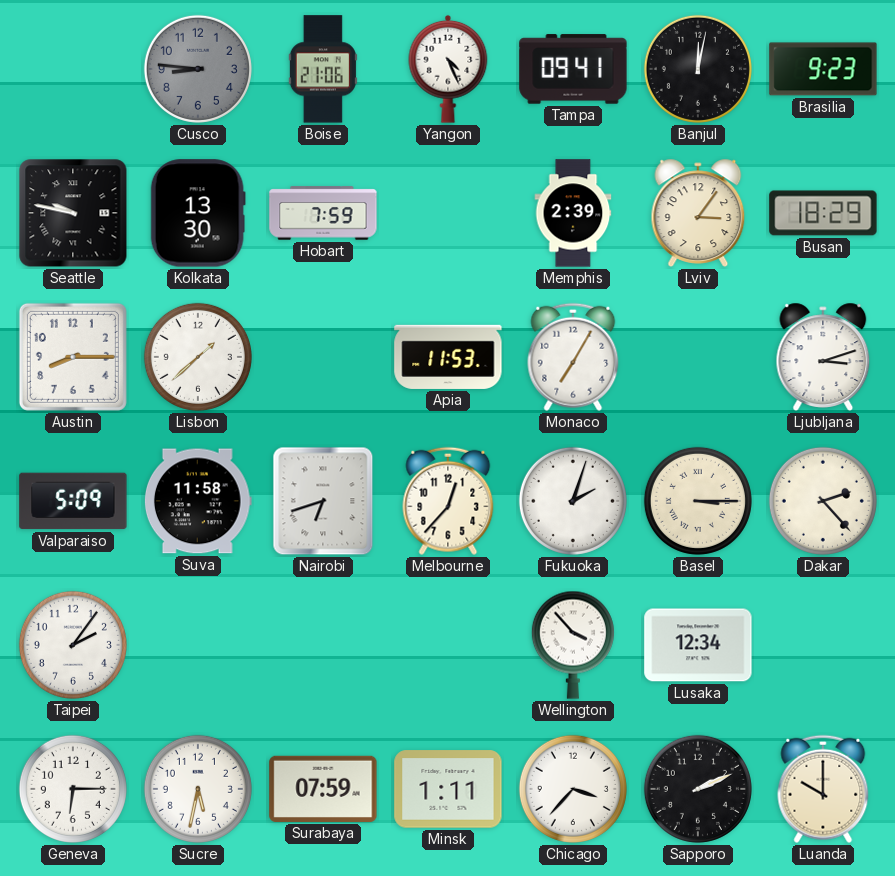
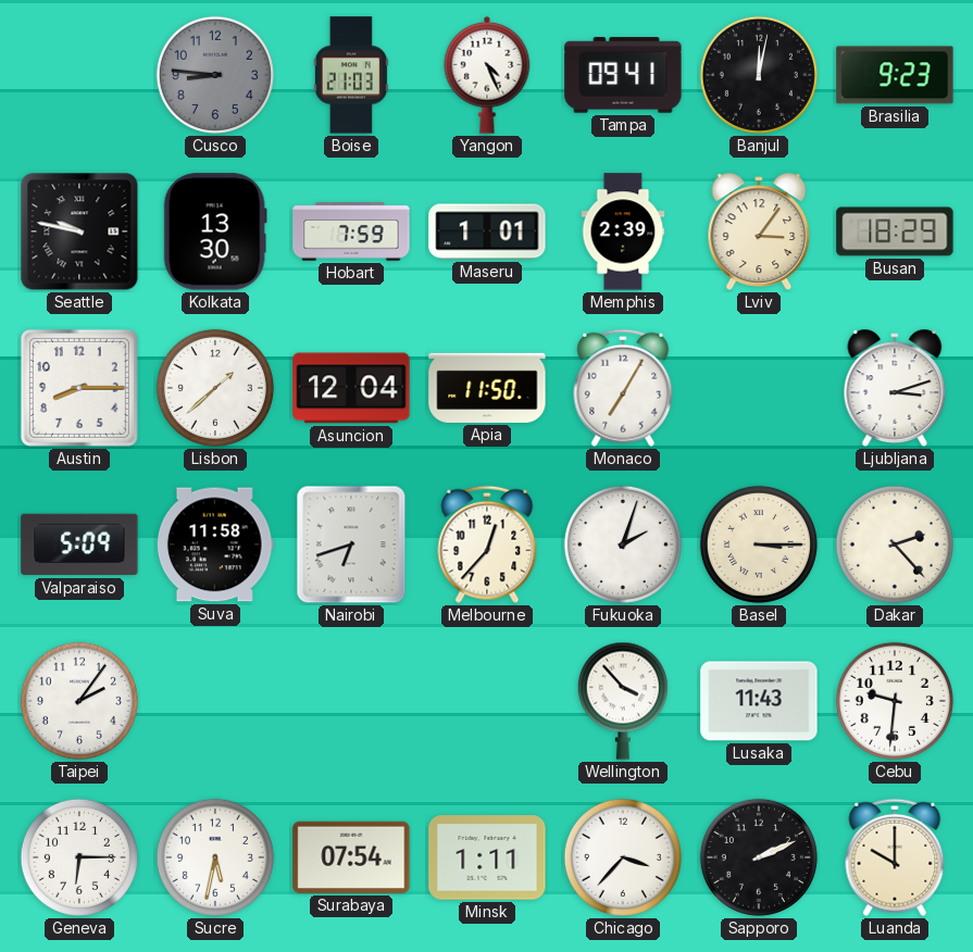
Boise: 21:06 -> 21:03
Maseru: none -> 1:01
Asuncion: none -> 12:04
Apia: 11:53 -> 11:50
Lusaka: 12:34 -> 11:43
Cebu: none -> 9:31
Surabaya: 07:59 -> 07:54
